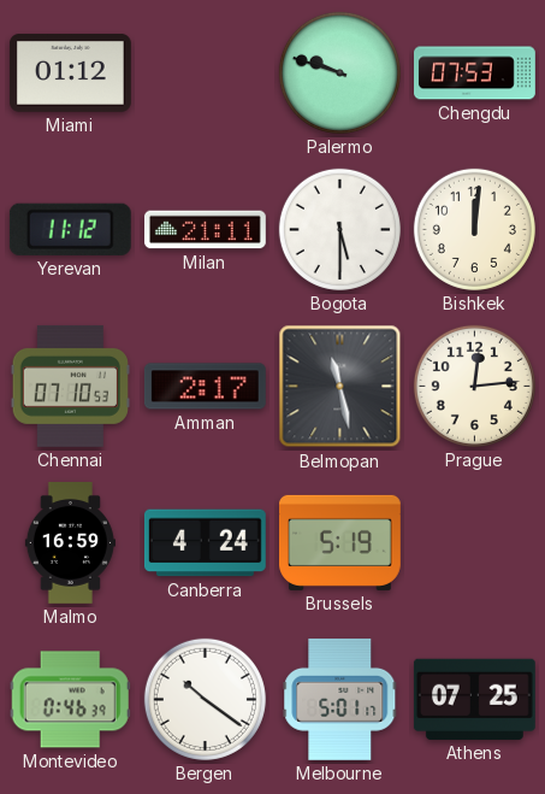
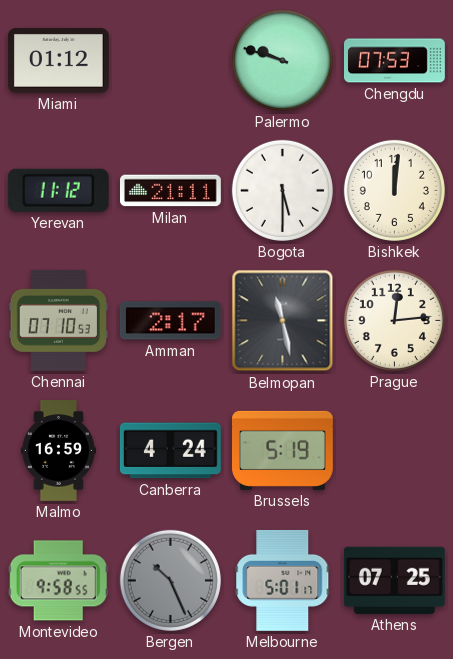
Montevideo: 0:46 -> 9:58
Bergen: 10:21 -> 10:26
Bergen dial: white -> grey
